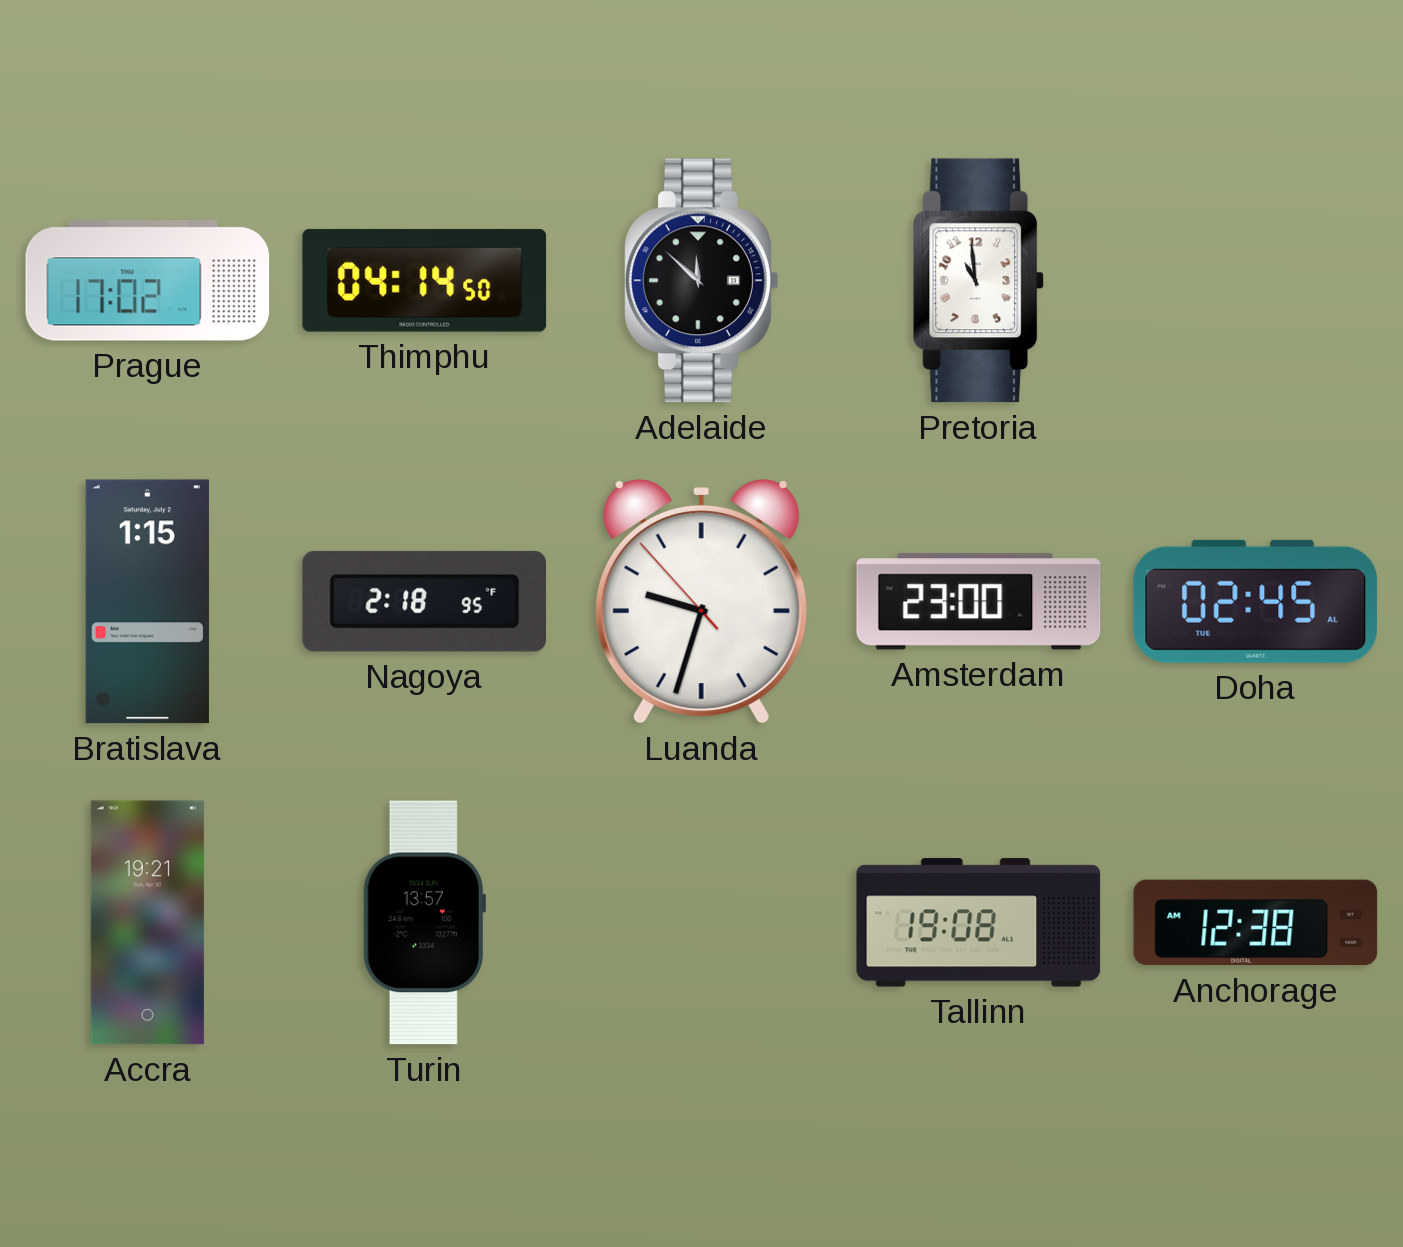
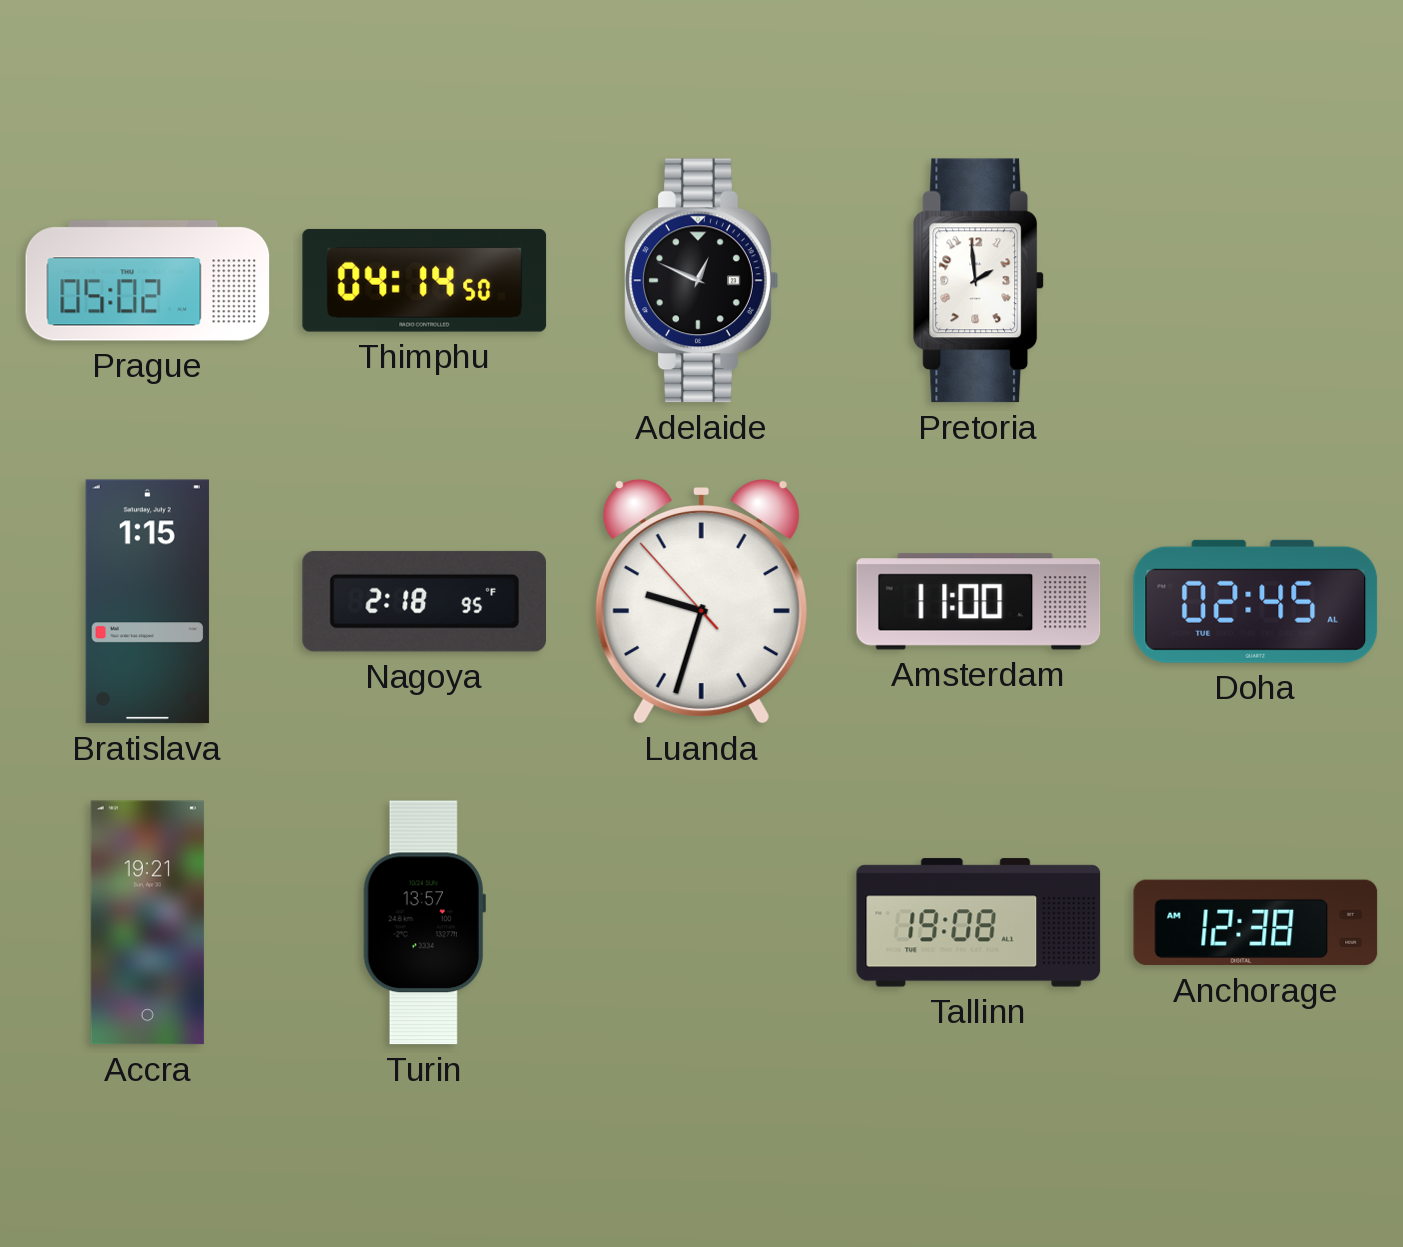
Prague: 17:02 -> 05:02
Adelaide: 11:52 -> 12:49
Pretoria: 10:59 -> 1:59
Amsterdam: 23:00 -> 11:00
